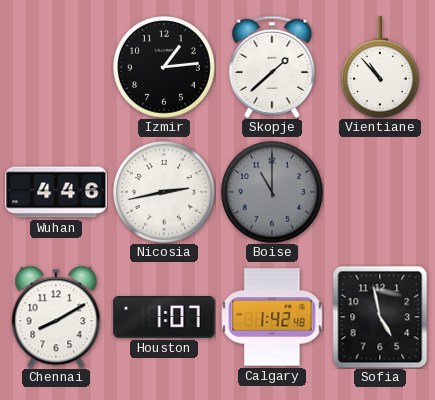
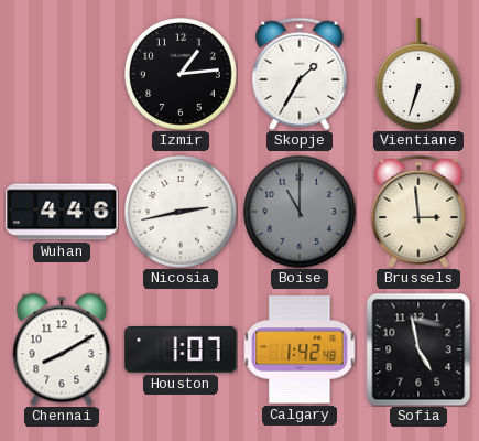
Skopje: 1:38 -> 1:35
Vientiane: 10:53 -> 6:33
Brussels: none -> 2:59
